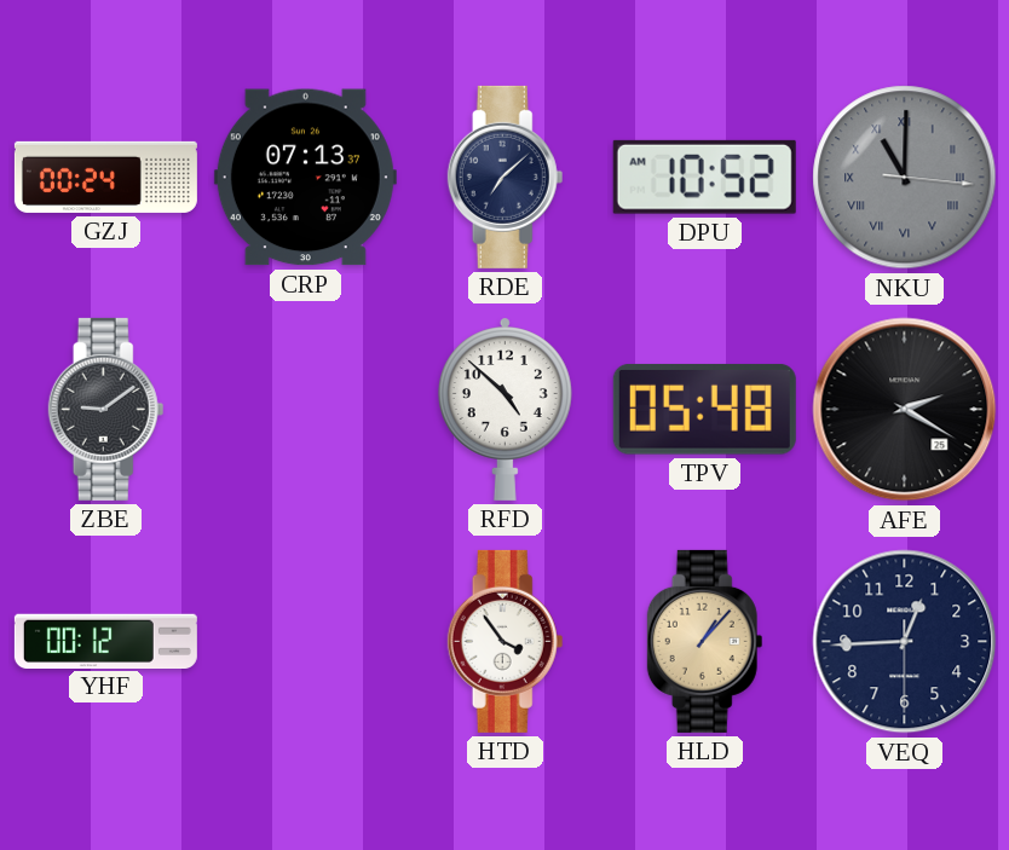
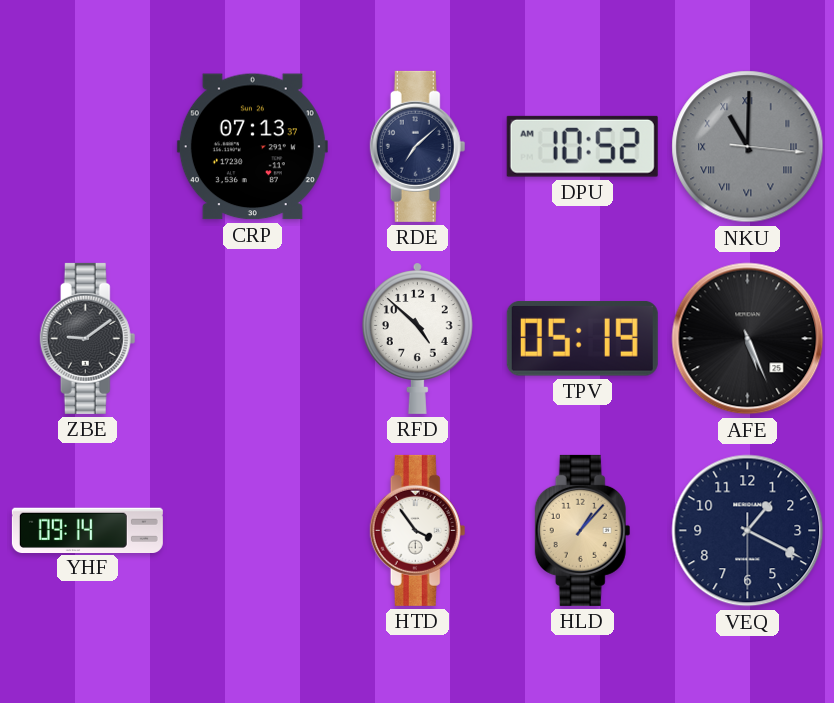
GZJ: 00:24 -> none
TPV: 05:48 -> 05:19
AFE: 2:20 -> 5:26
YHF: 00:12 -> 09:14
VEQ: 12:44 -> 1:19
